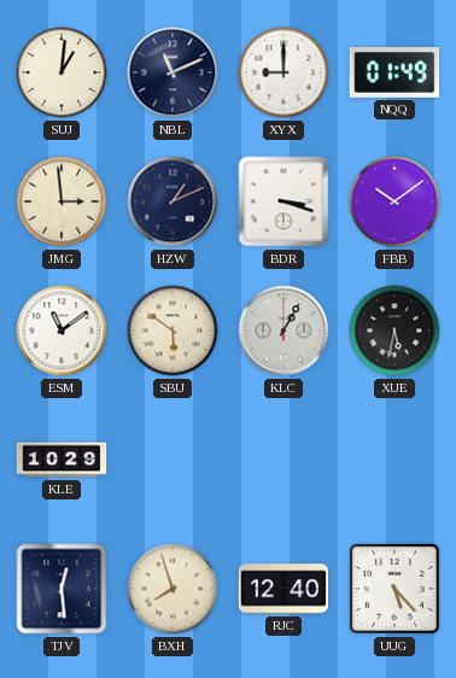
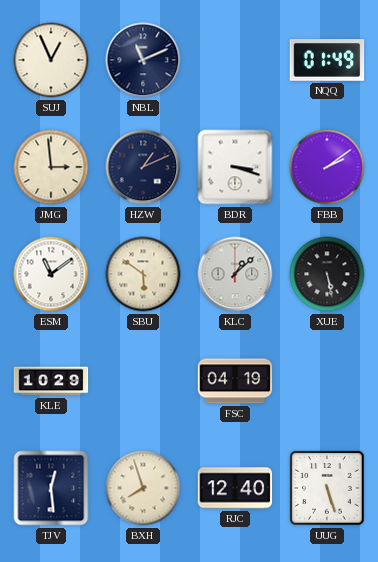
SUJ: 1:01 -> 12:56
XYX: 9:00 -> none
FBB: 10:09 -> 2:09
KLC: 1:05 -> 1:08
XUE: 5:32 -> 5:28
FSC: none -> 04:19
UUG: 5:23 -> 5:27
